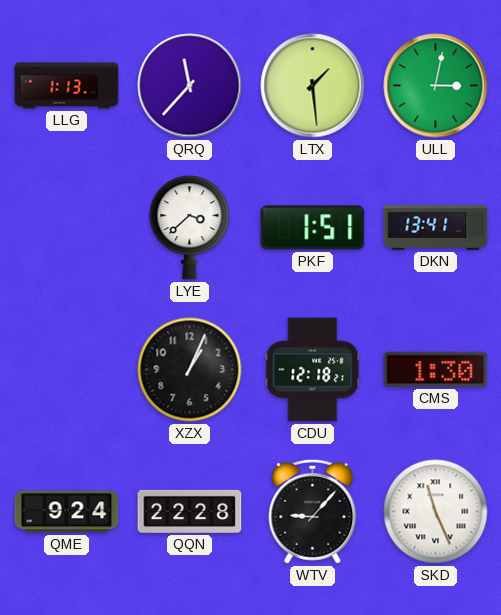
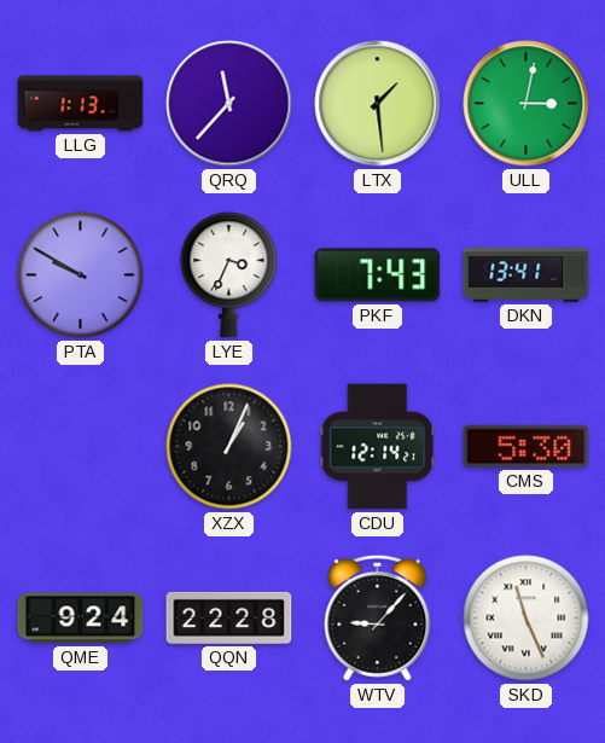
PTA: none -> 9:50
LYE: 3:38 -> 3:34
PKF: 1:51 -> 7:43
CDU: 12:18 -> 12:14
CMS: 1:30 -> 5:30
